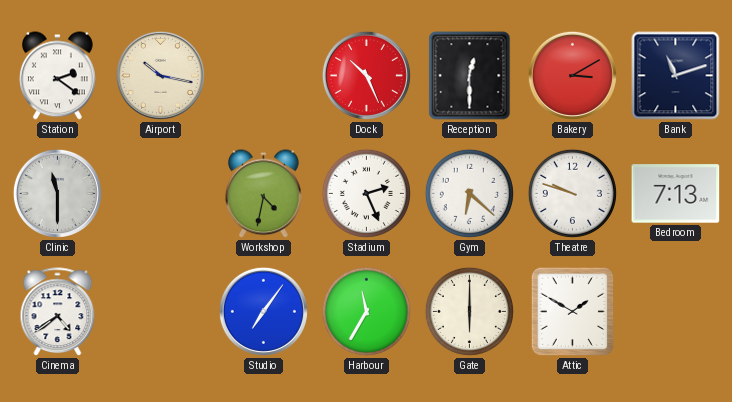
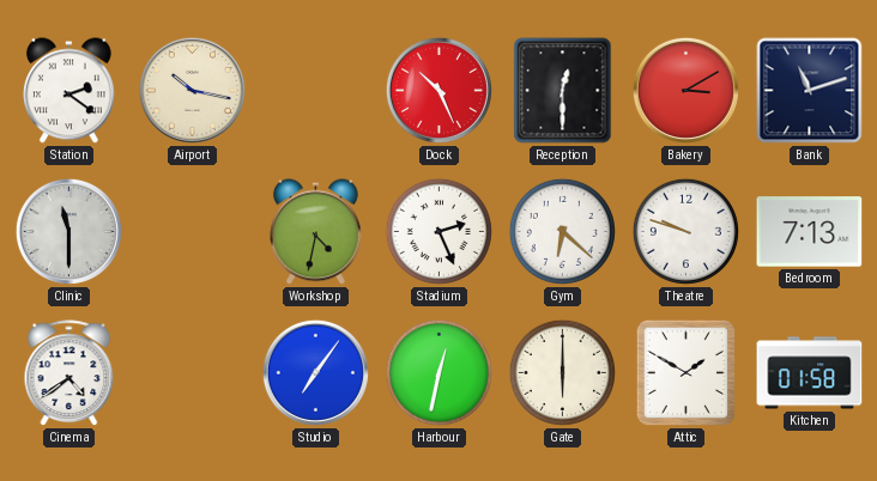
Harbour: 11:35 -> 12:32
Kitchen: none -> 01:58
